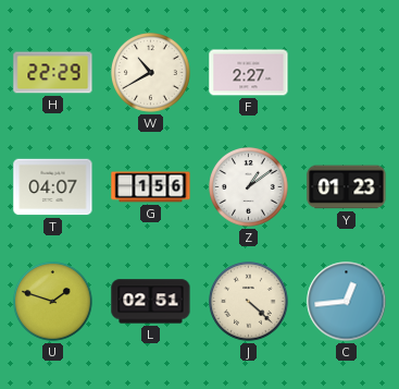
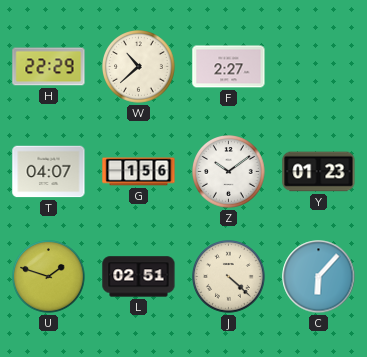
W: 10:40 -> 10:38
Z: 1:09 -> 10:09
C: 12:44 -> 6:07
